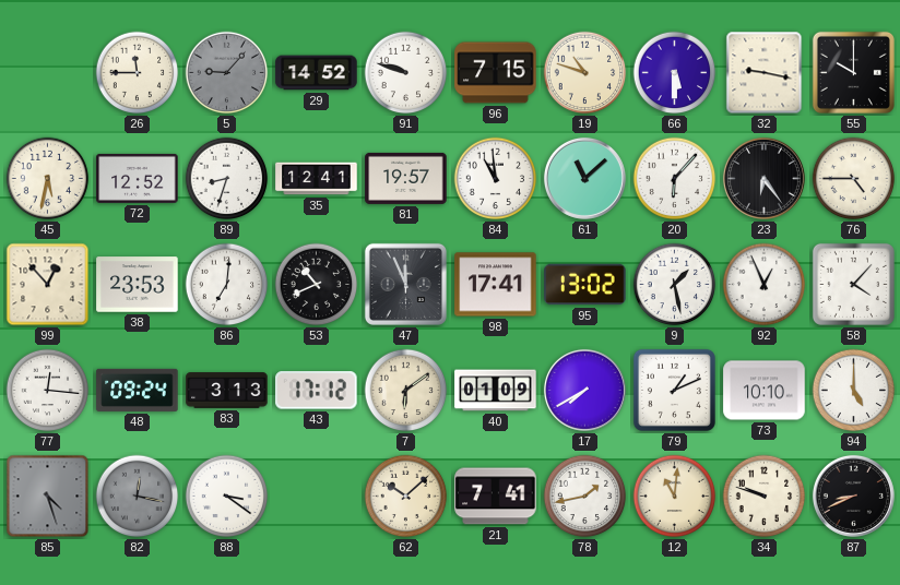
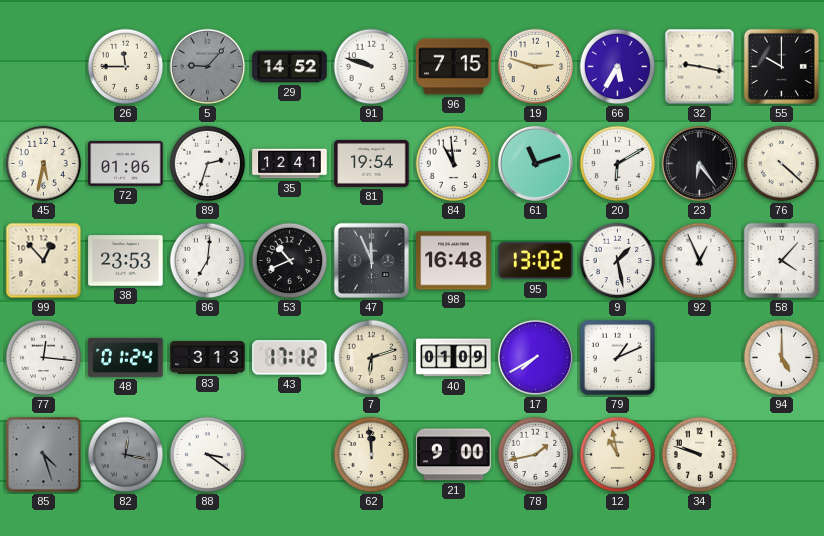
19: 10:48 -> 2:48
66: 5:30 -> 5:35
72: 12:52 -> 01:06
89: 8:33 -> 2:33
81: 19:57 -> 19:54
61: 11:08 -> 11:12
20: 6:07 -> 6:10
76: 4:45 -> 4:22
98: 17:41 -> 16:48
48: 09:24 -> 01:24
7: 6:09 -> 6:12
73: 10:10 -> none
62: 10:08 -> 11:59
21: 7:41 -> 9:00
12: 11:01 -> 10:58
87: 8:41 -> none
